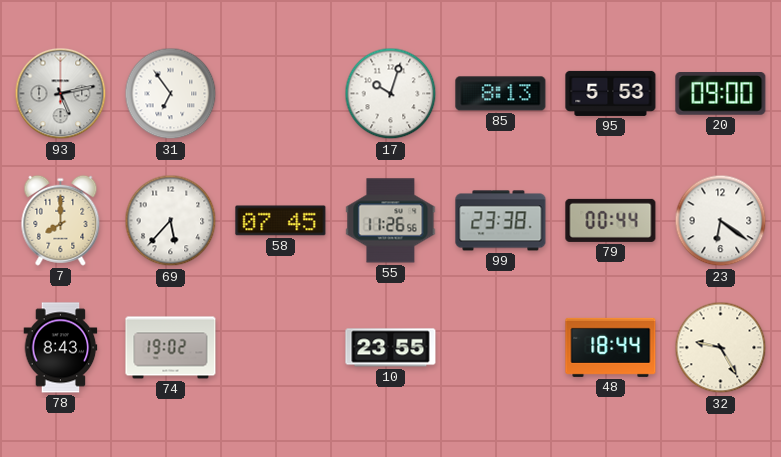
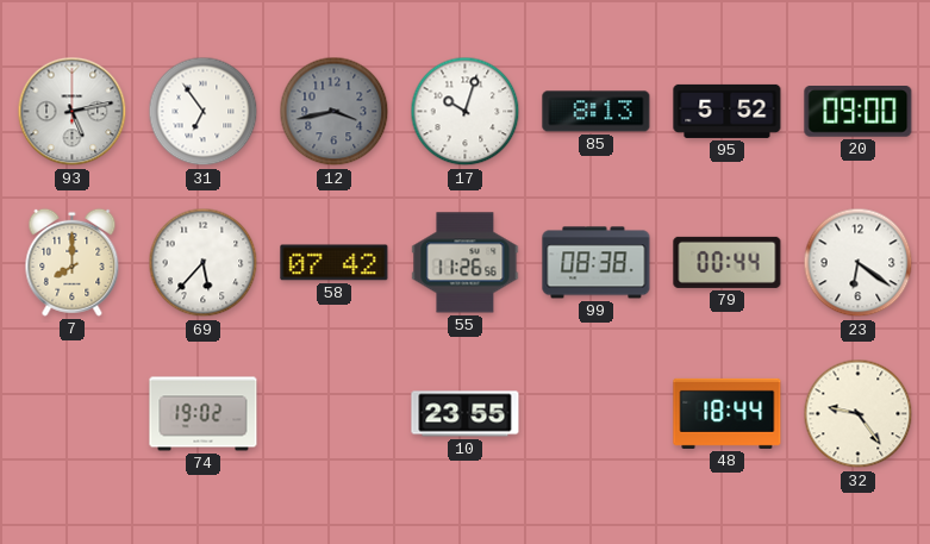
12: none -> 3:43
95: 5:53 -> 5:52
58: 07:45 -> 07:42
99: 23:38 -> 08:38
78: 8:43 -> none
32: 9:25 -> 9:24
